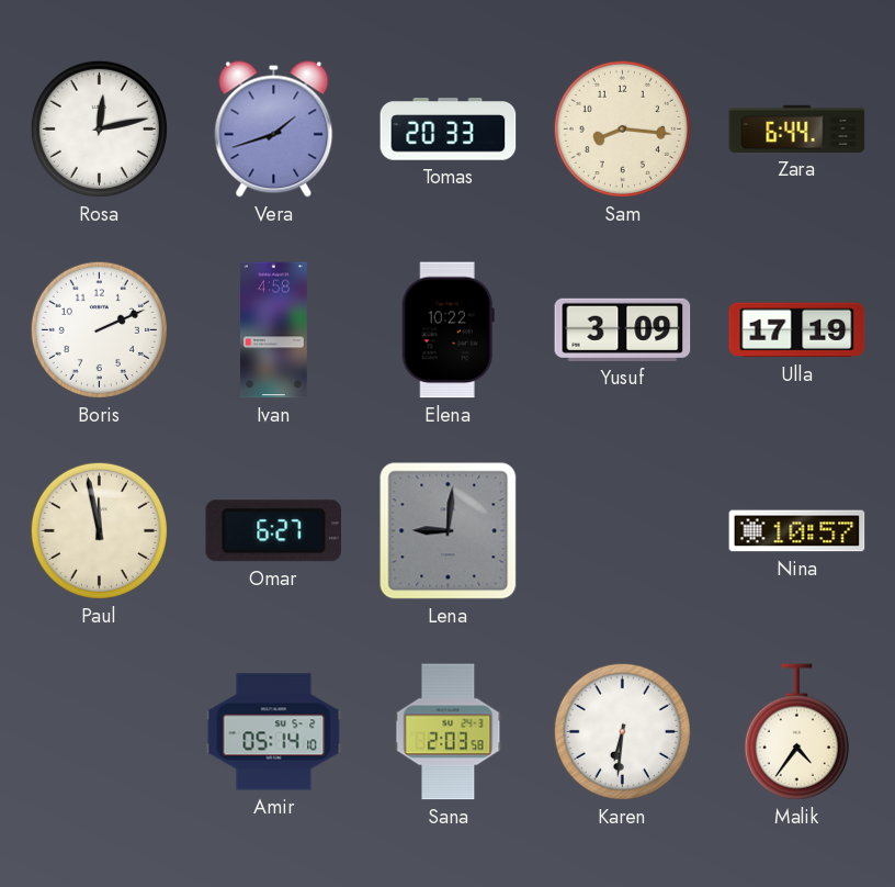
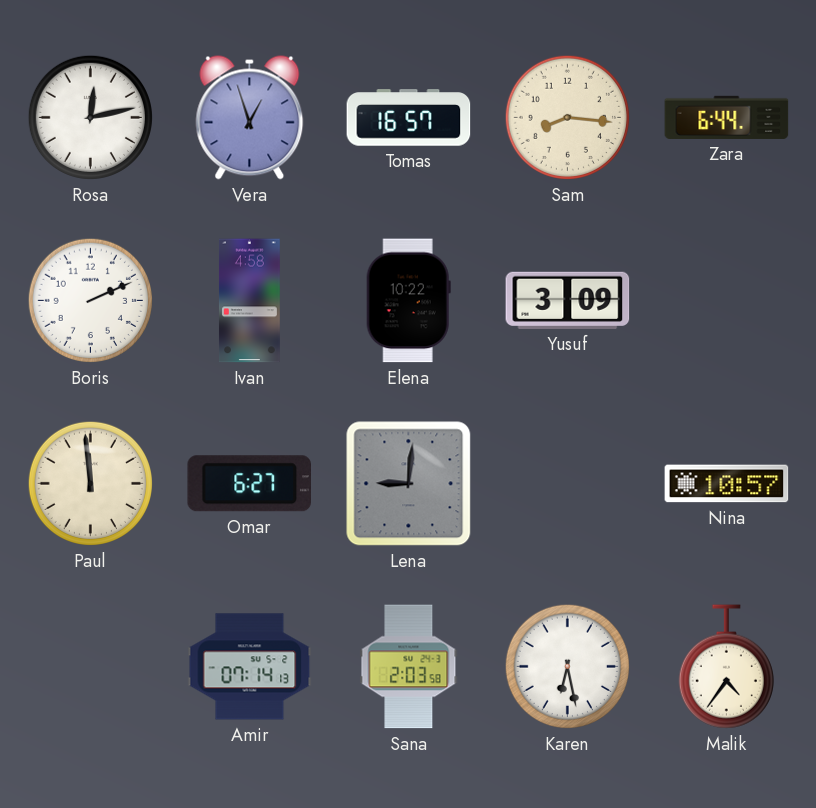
Vera: 1:42 -> 12:57
Tomas: 20:33 -> 16:57
Ulla: 17:19 -> none
Paul: 11:58 -> 11:59
Amir: 05:14 -> 07:14
Karen: 6:31 -> 6:28
